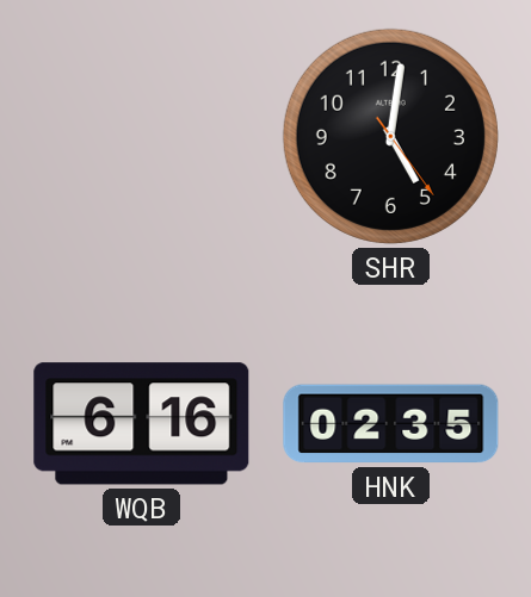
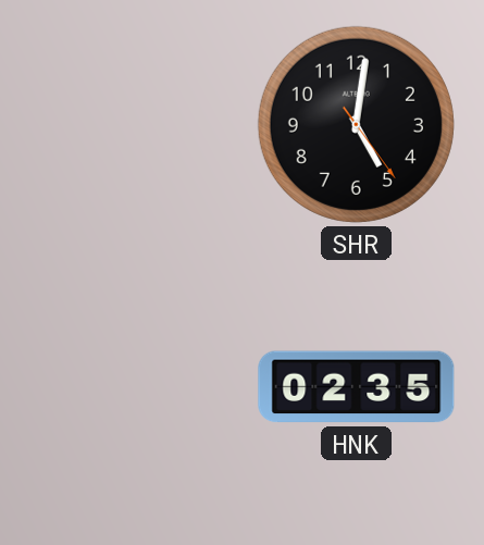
WQB: 6:16 -> none
